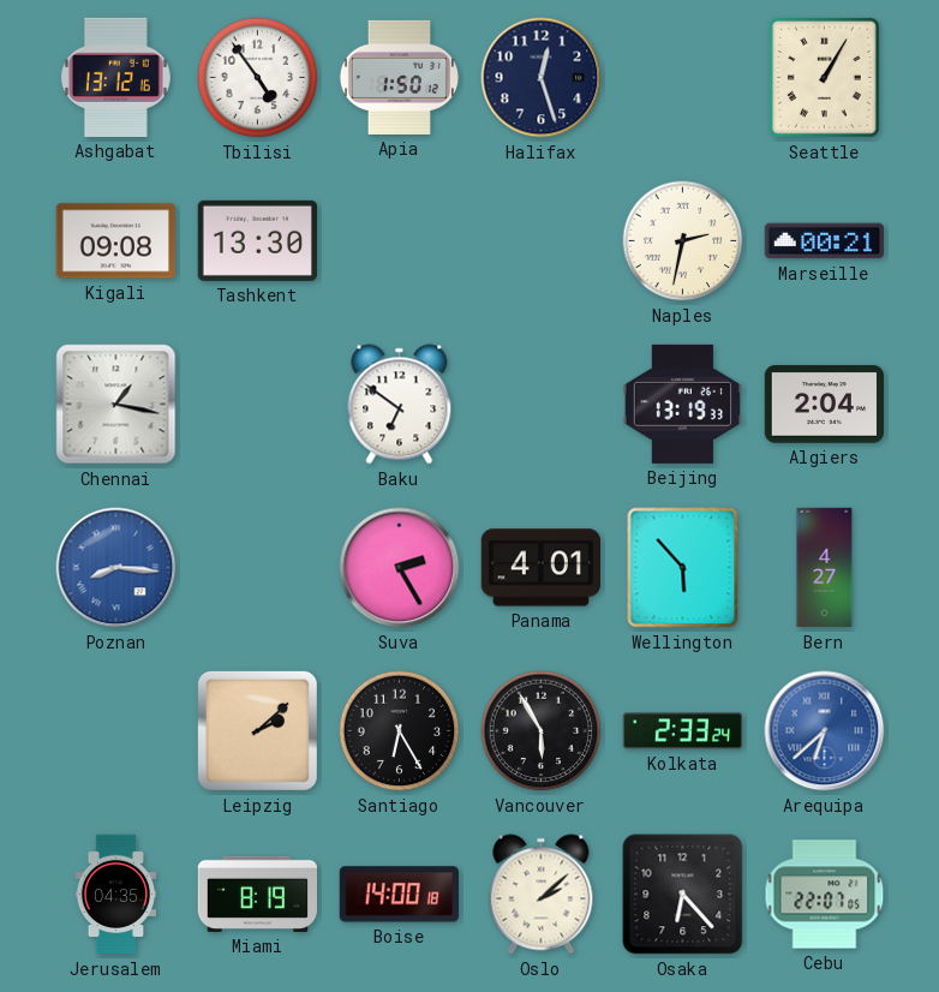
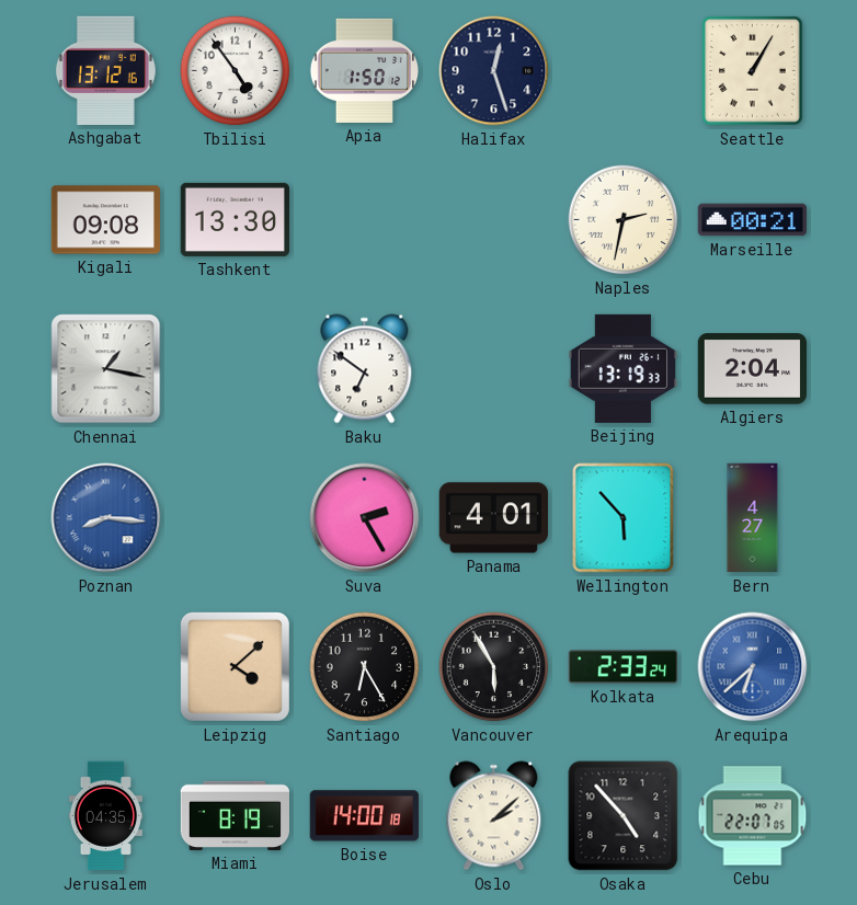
Leipzig: 2:08 -> 4:08
Osaka: 6:23 -> 4:53
